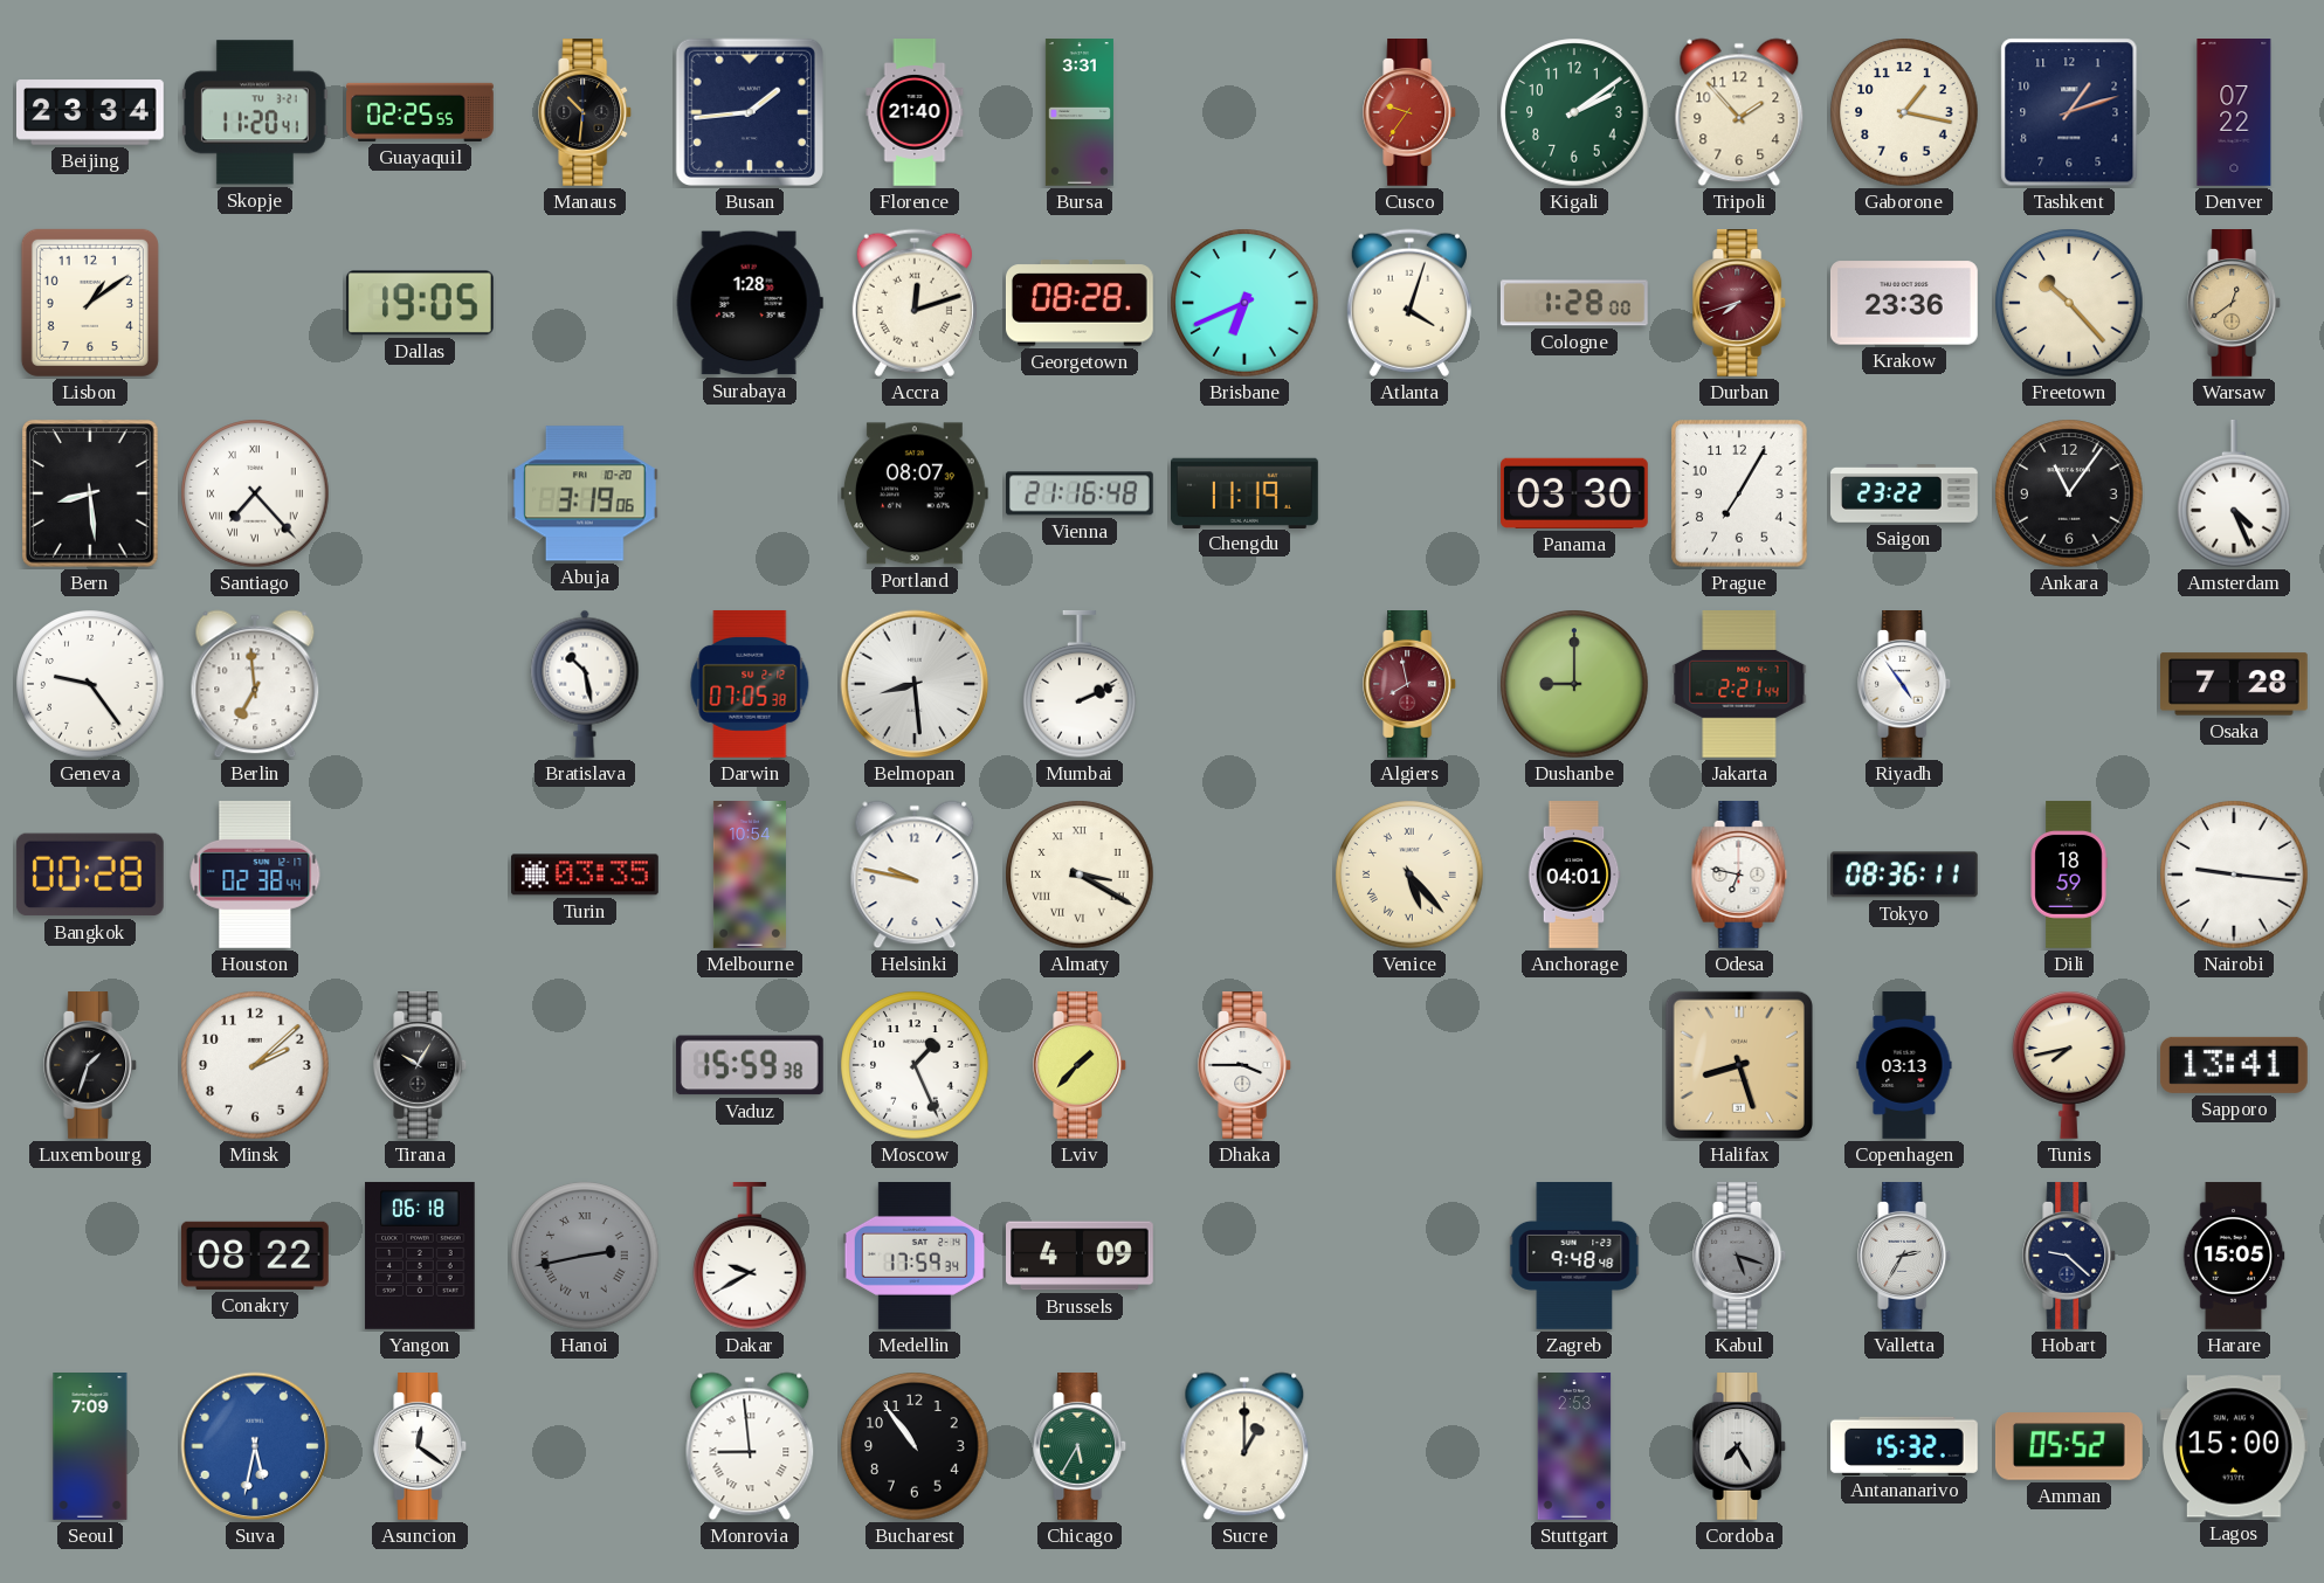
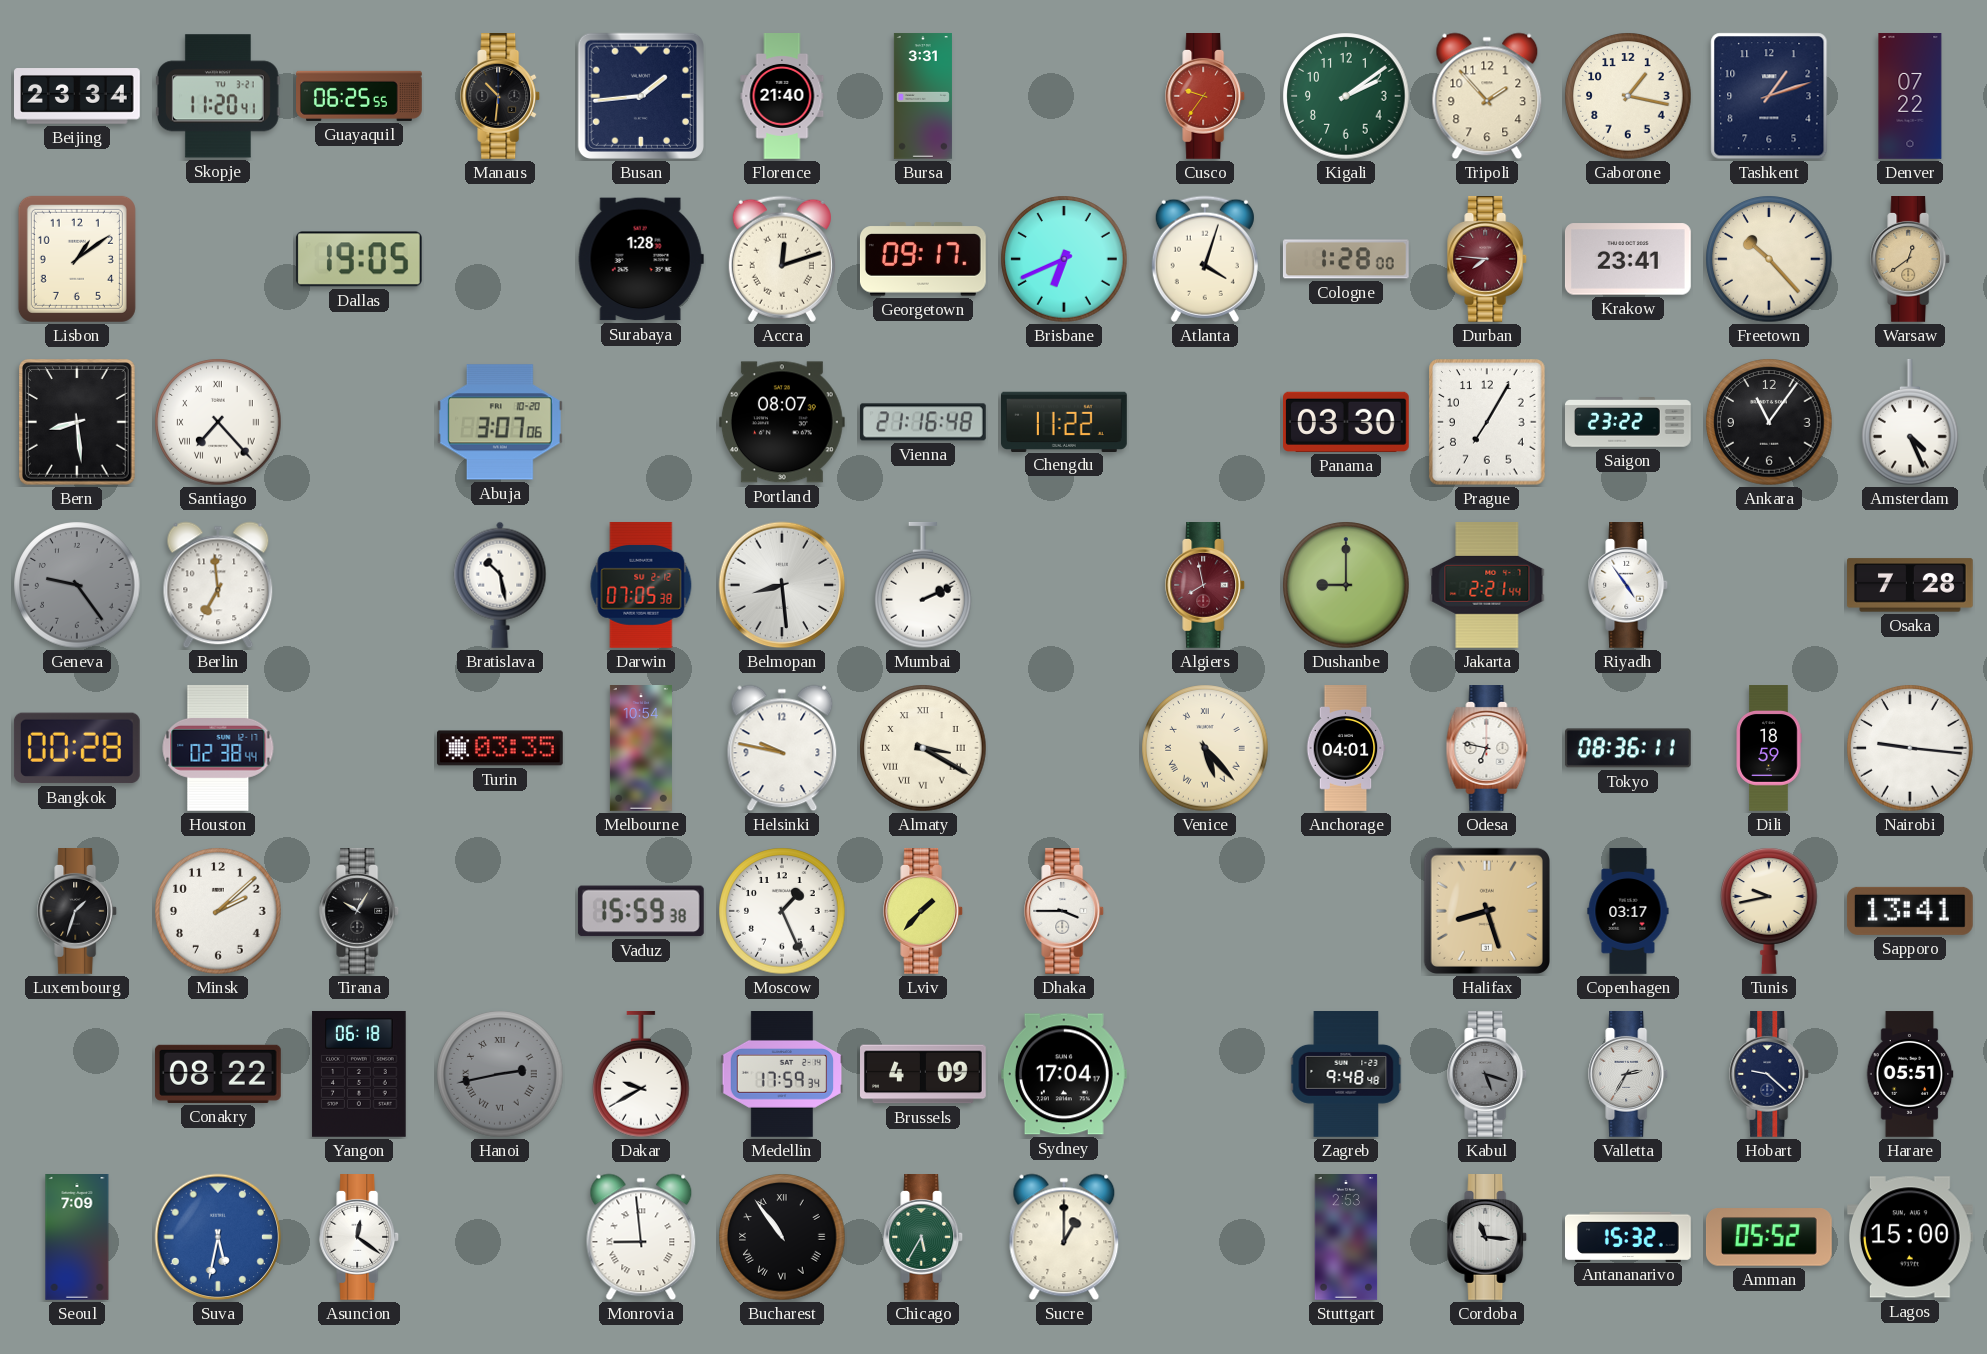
Guayaquil: 02:25 -> 06:25
Georgetown: 08:28 -> 09:17
Durban: 7:42 -> 7:46
Krakow: 23:36 -> 23:41
Abuja: 3:19 -> 3:07
Chengdu: 11:19 -> 11:22
Geneva dial: white -> grey
Copenhagen: 03:13 -> 03:17
Tunis: 7:43 -> 9:43
Sydney: none -> 17:04
Harare: 15:05 -> 05:51
Bucharest numerals: Arabic -> Roman
Cordoba: 7:25 -> 11:16
